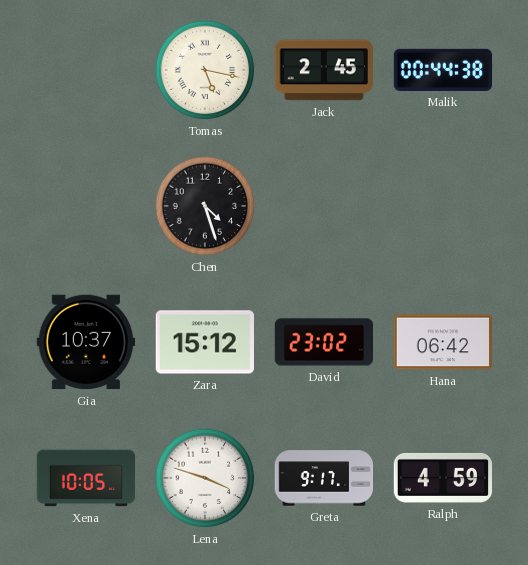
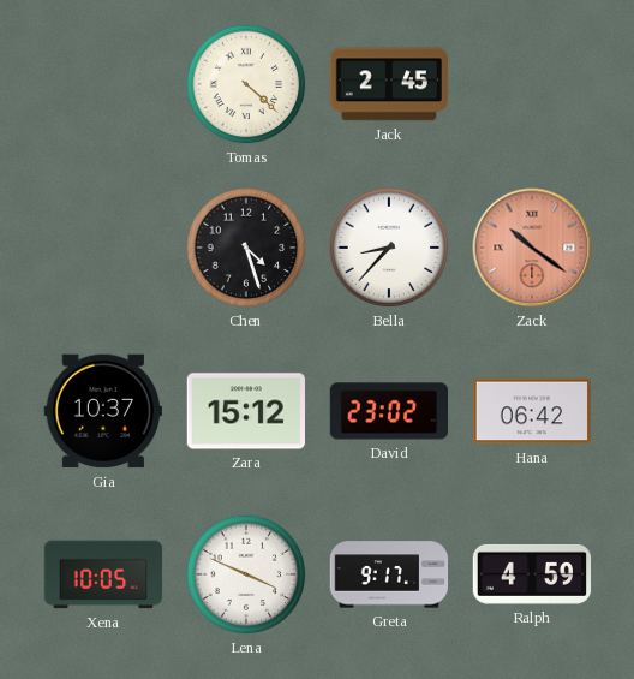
Tomas: 5:17 -> 4:22
Malik: 00:44 -> none
Bella: none -> 8:37
Zack: none -> 10:21
Lena: 3:48 -> 3:49
